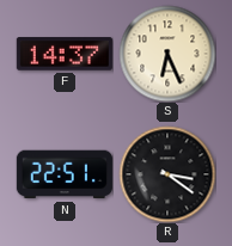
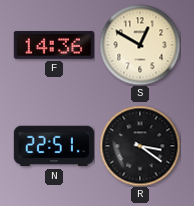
F: 14:37 -> 14:36
S: 6:26 -> 12:50
